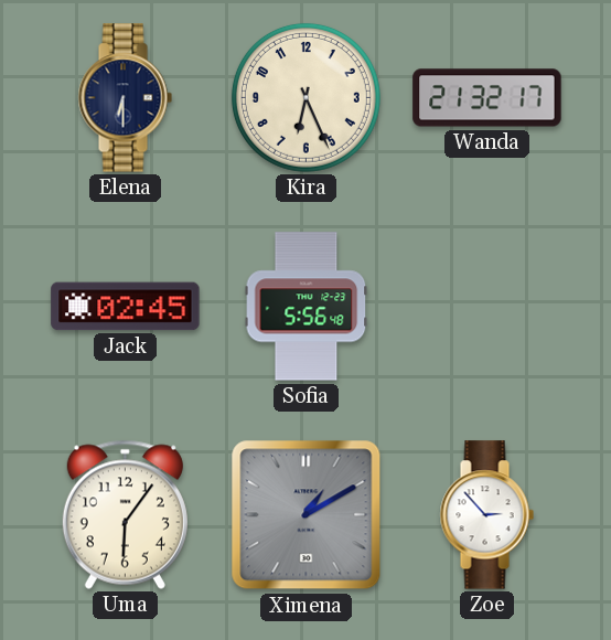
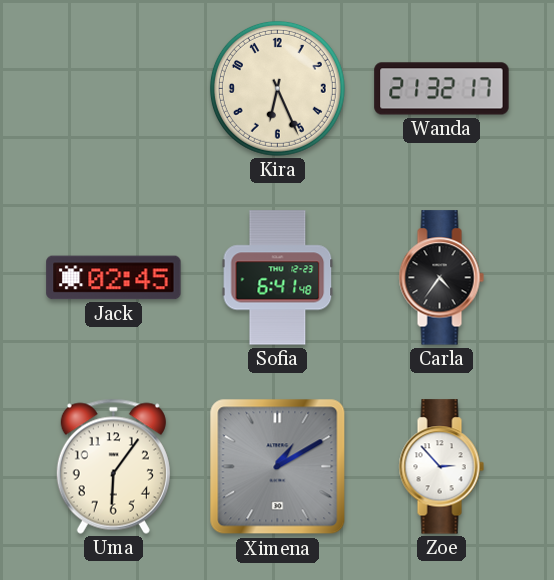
Elena: 6:30 -> none
Sofia: 5:56 -> 6:41
Carla: none -> 4:36
